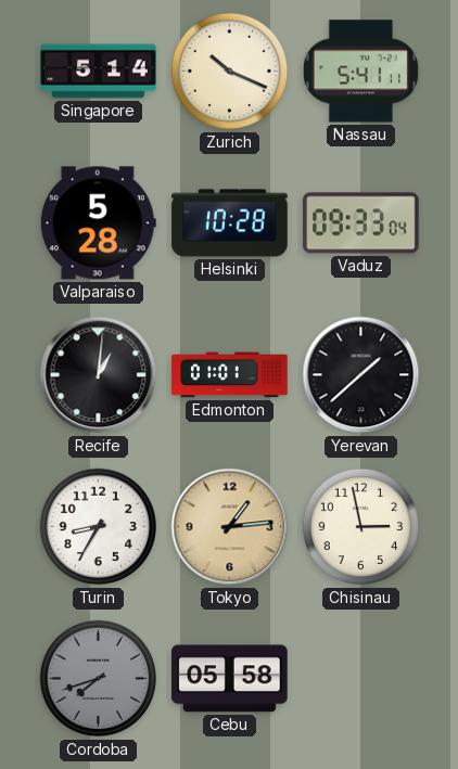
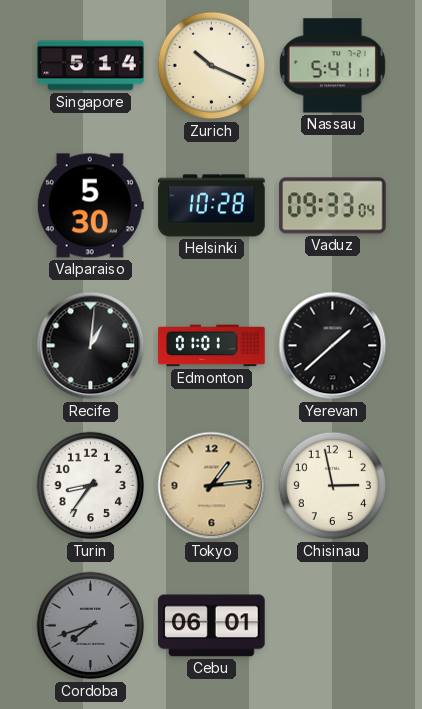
Valparaiso: 5:28 -> 5:30
Turin: 8:35 -> 8:36
Cebu: 05:58 -> 06:01
